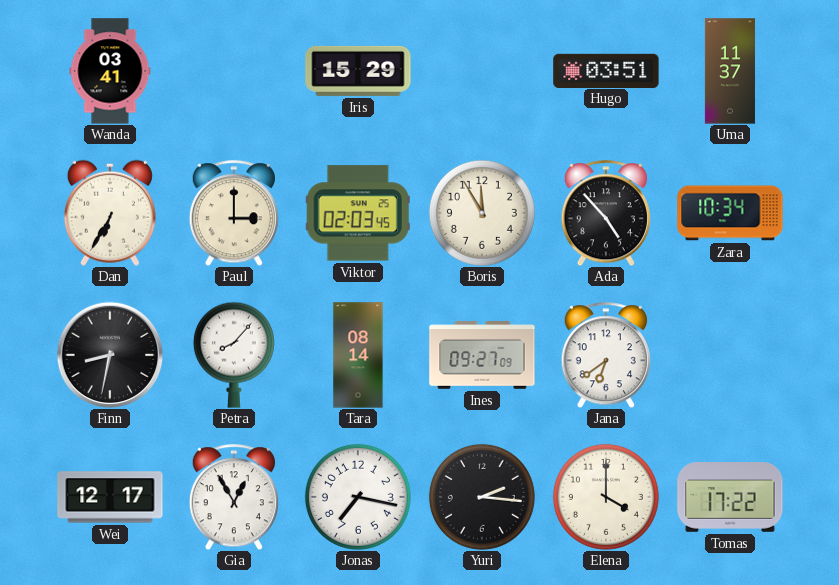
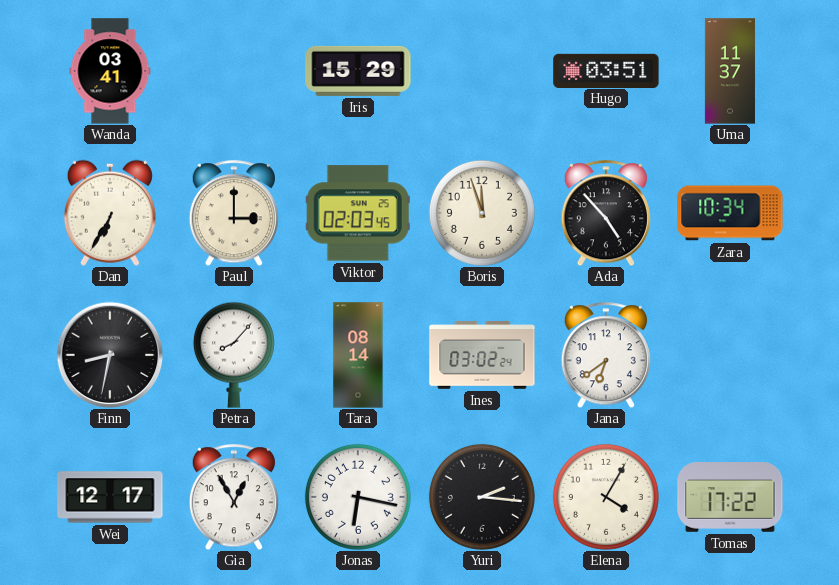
Boris: 11:55 -> 11:57
Ines: 09:27 -> 03:02
Jonas: 7:17 -> 6:17
Elena: 4:00 -> 4:05
